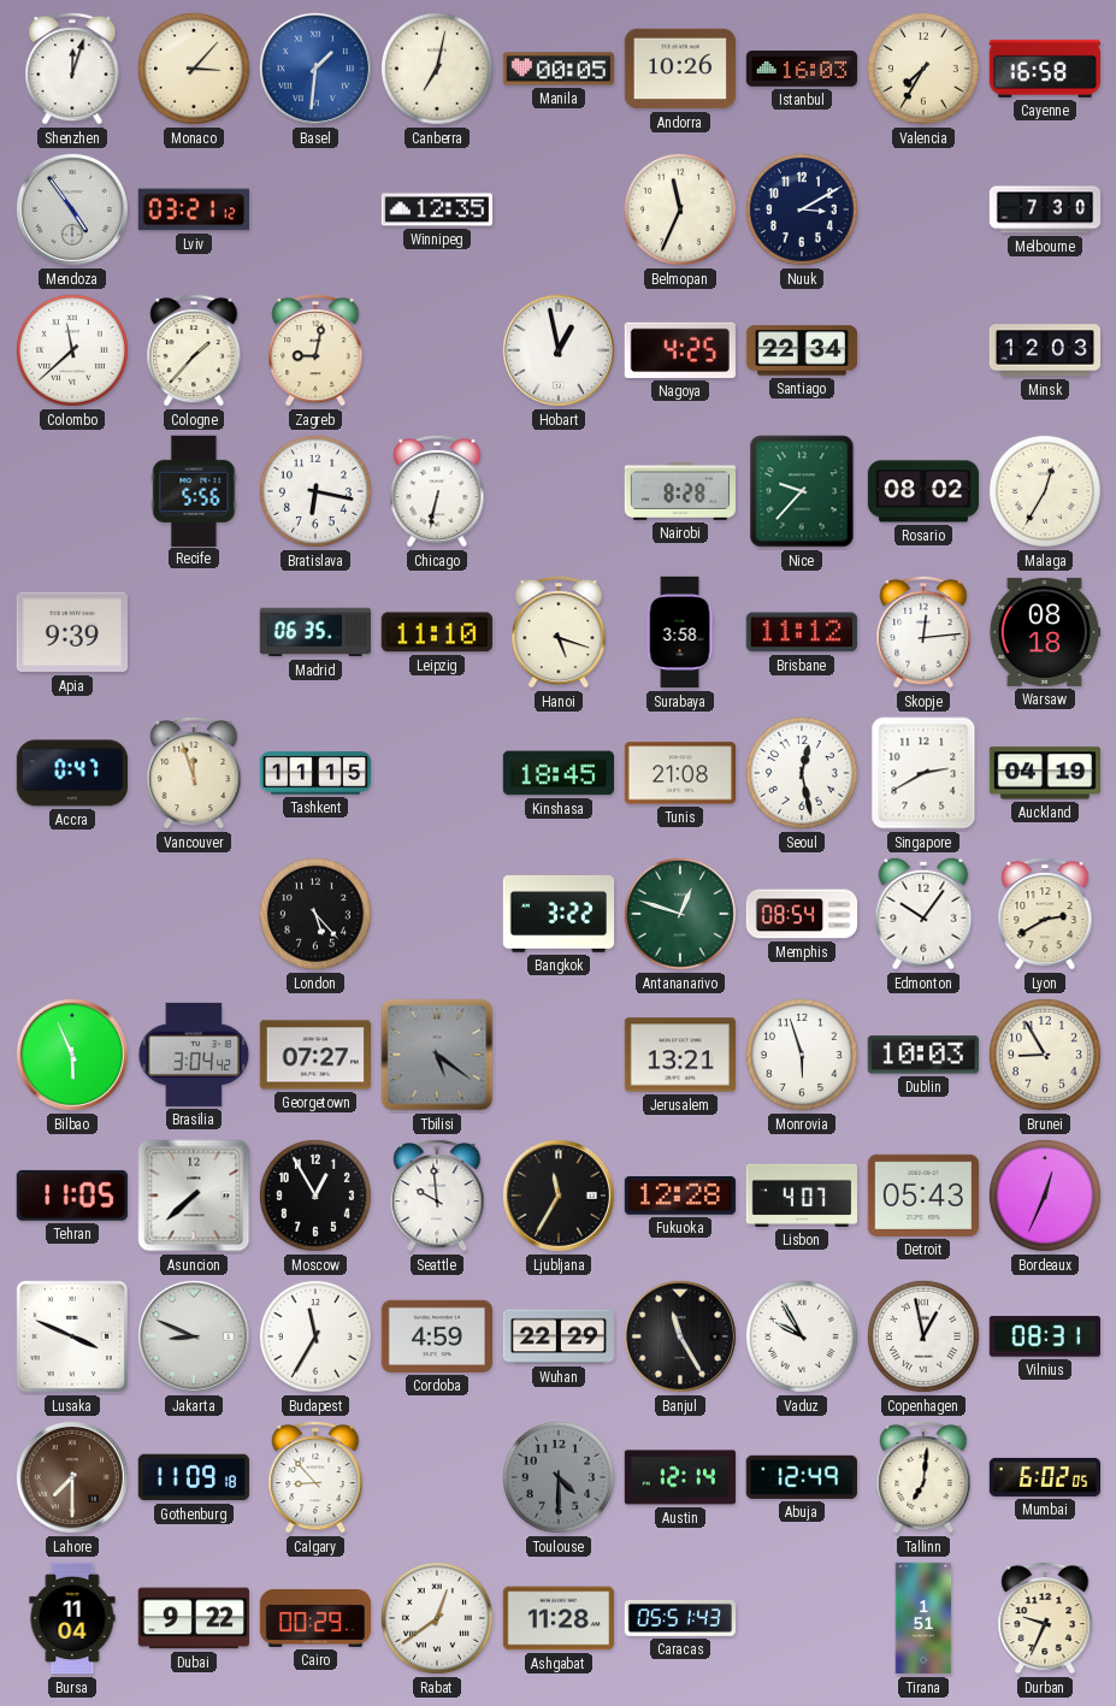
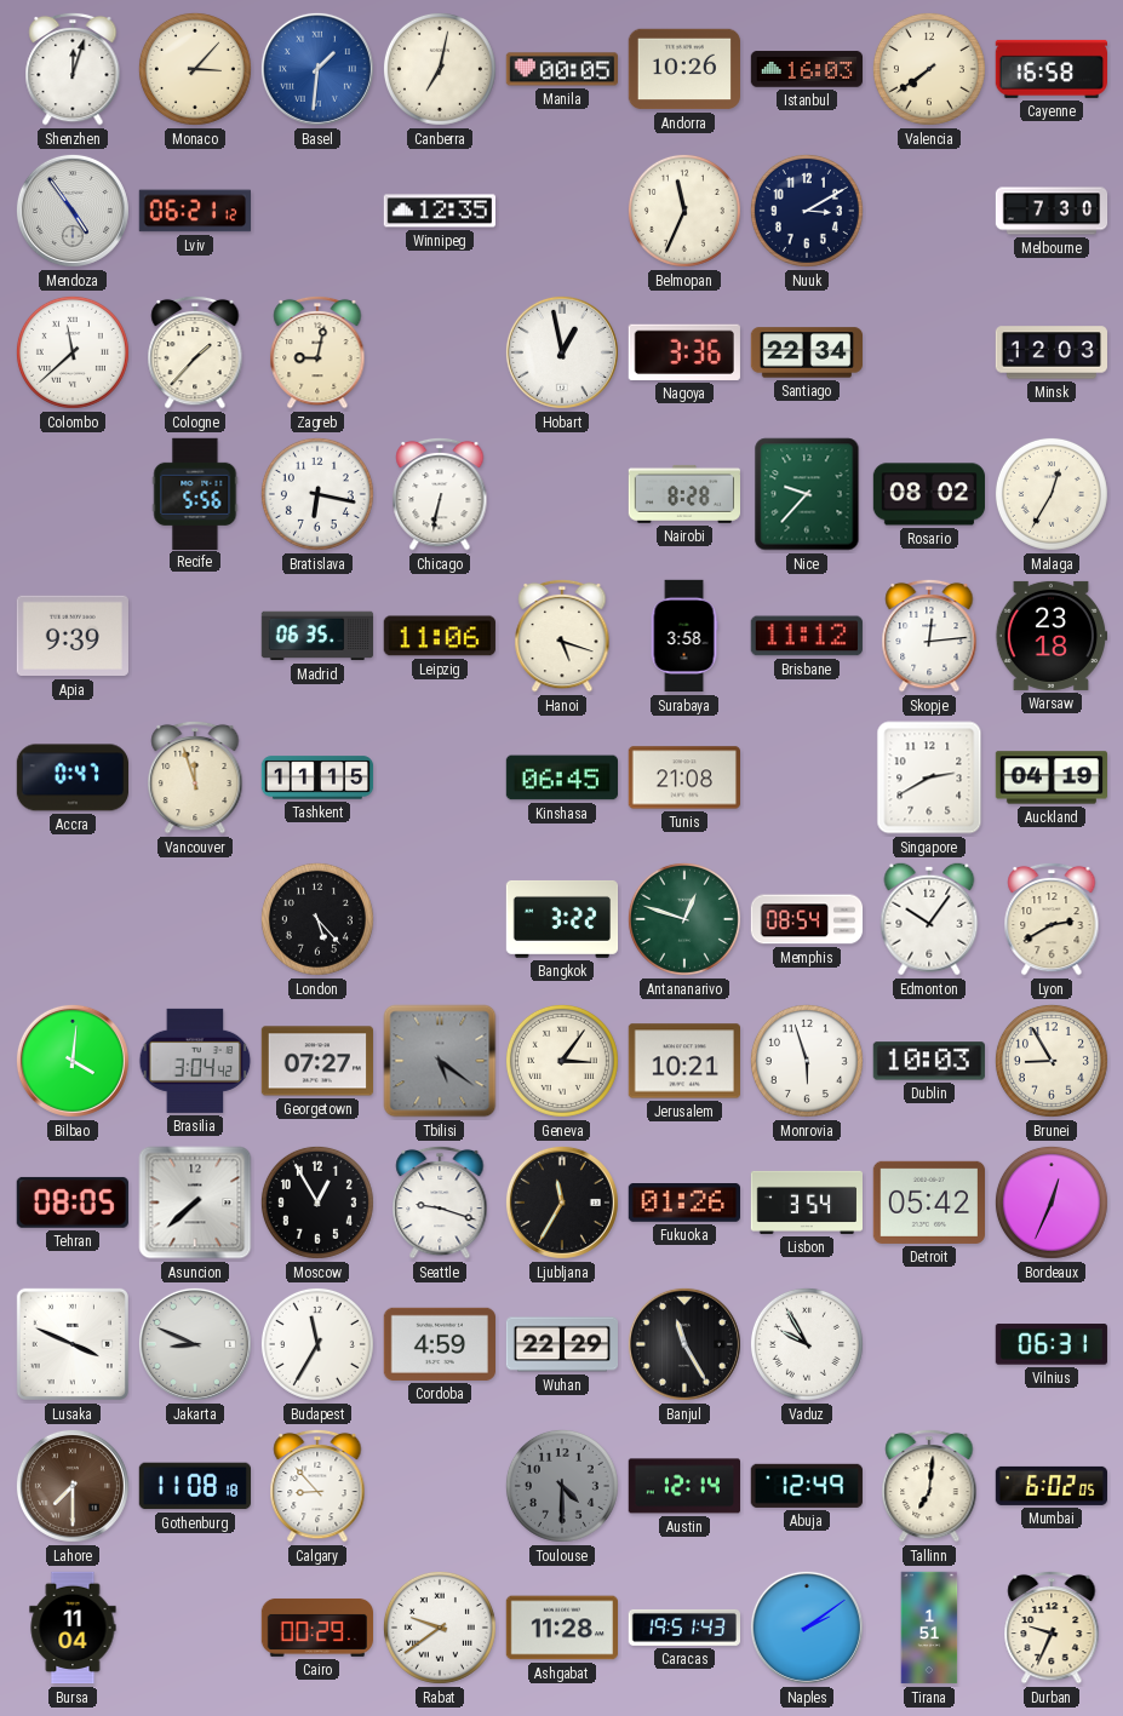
Valencia: 7:35 -> 7:39
Lviv: 03:21 -> 06:21
Nagoya: 4:25 -> 3:36
Leipzig: 11:10 -> 11:06
Warsaw: 08:18 -> 23:18
Kinshasa: 18:45 -> 06:45
Seoul: 12:28 -> none
Bilbao: 5:56 -> 4:01
Geneva: none -> 3:06
Jerusalem: 13:21 -> 10:21
Tehran: 11:05 -> 08:05
Seattle: 9:59 -> 9:18
Fukuoka: 12:28 -> 01:26
Lisbon: 4:07 -> 3:54
Detroit: 05:43 -> 05:42
Copenhagen: 12:58 -> none
Vilnius: 08:31 -> 06:31
Gothenburg: 11:09 -> 11:08
Dubai: 9:22 -> none
Rabat: 12:39 -> 9:39
Caracas: 05:51 -> 19:51
Naples: none -> 2:09
